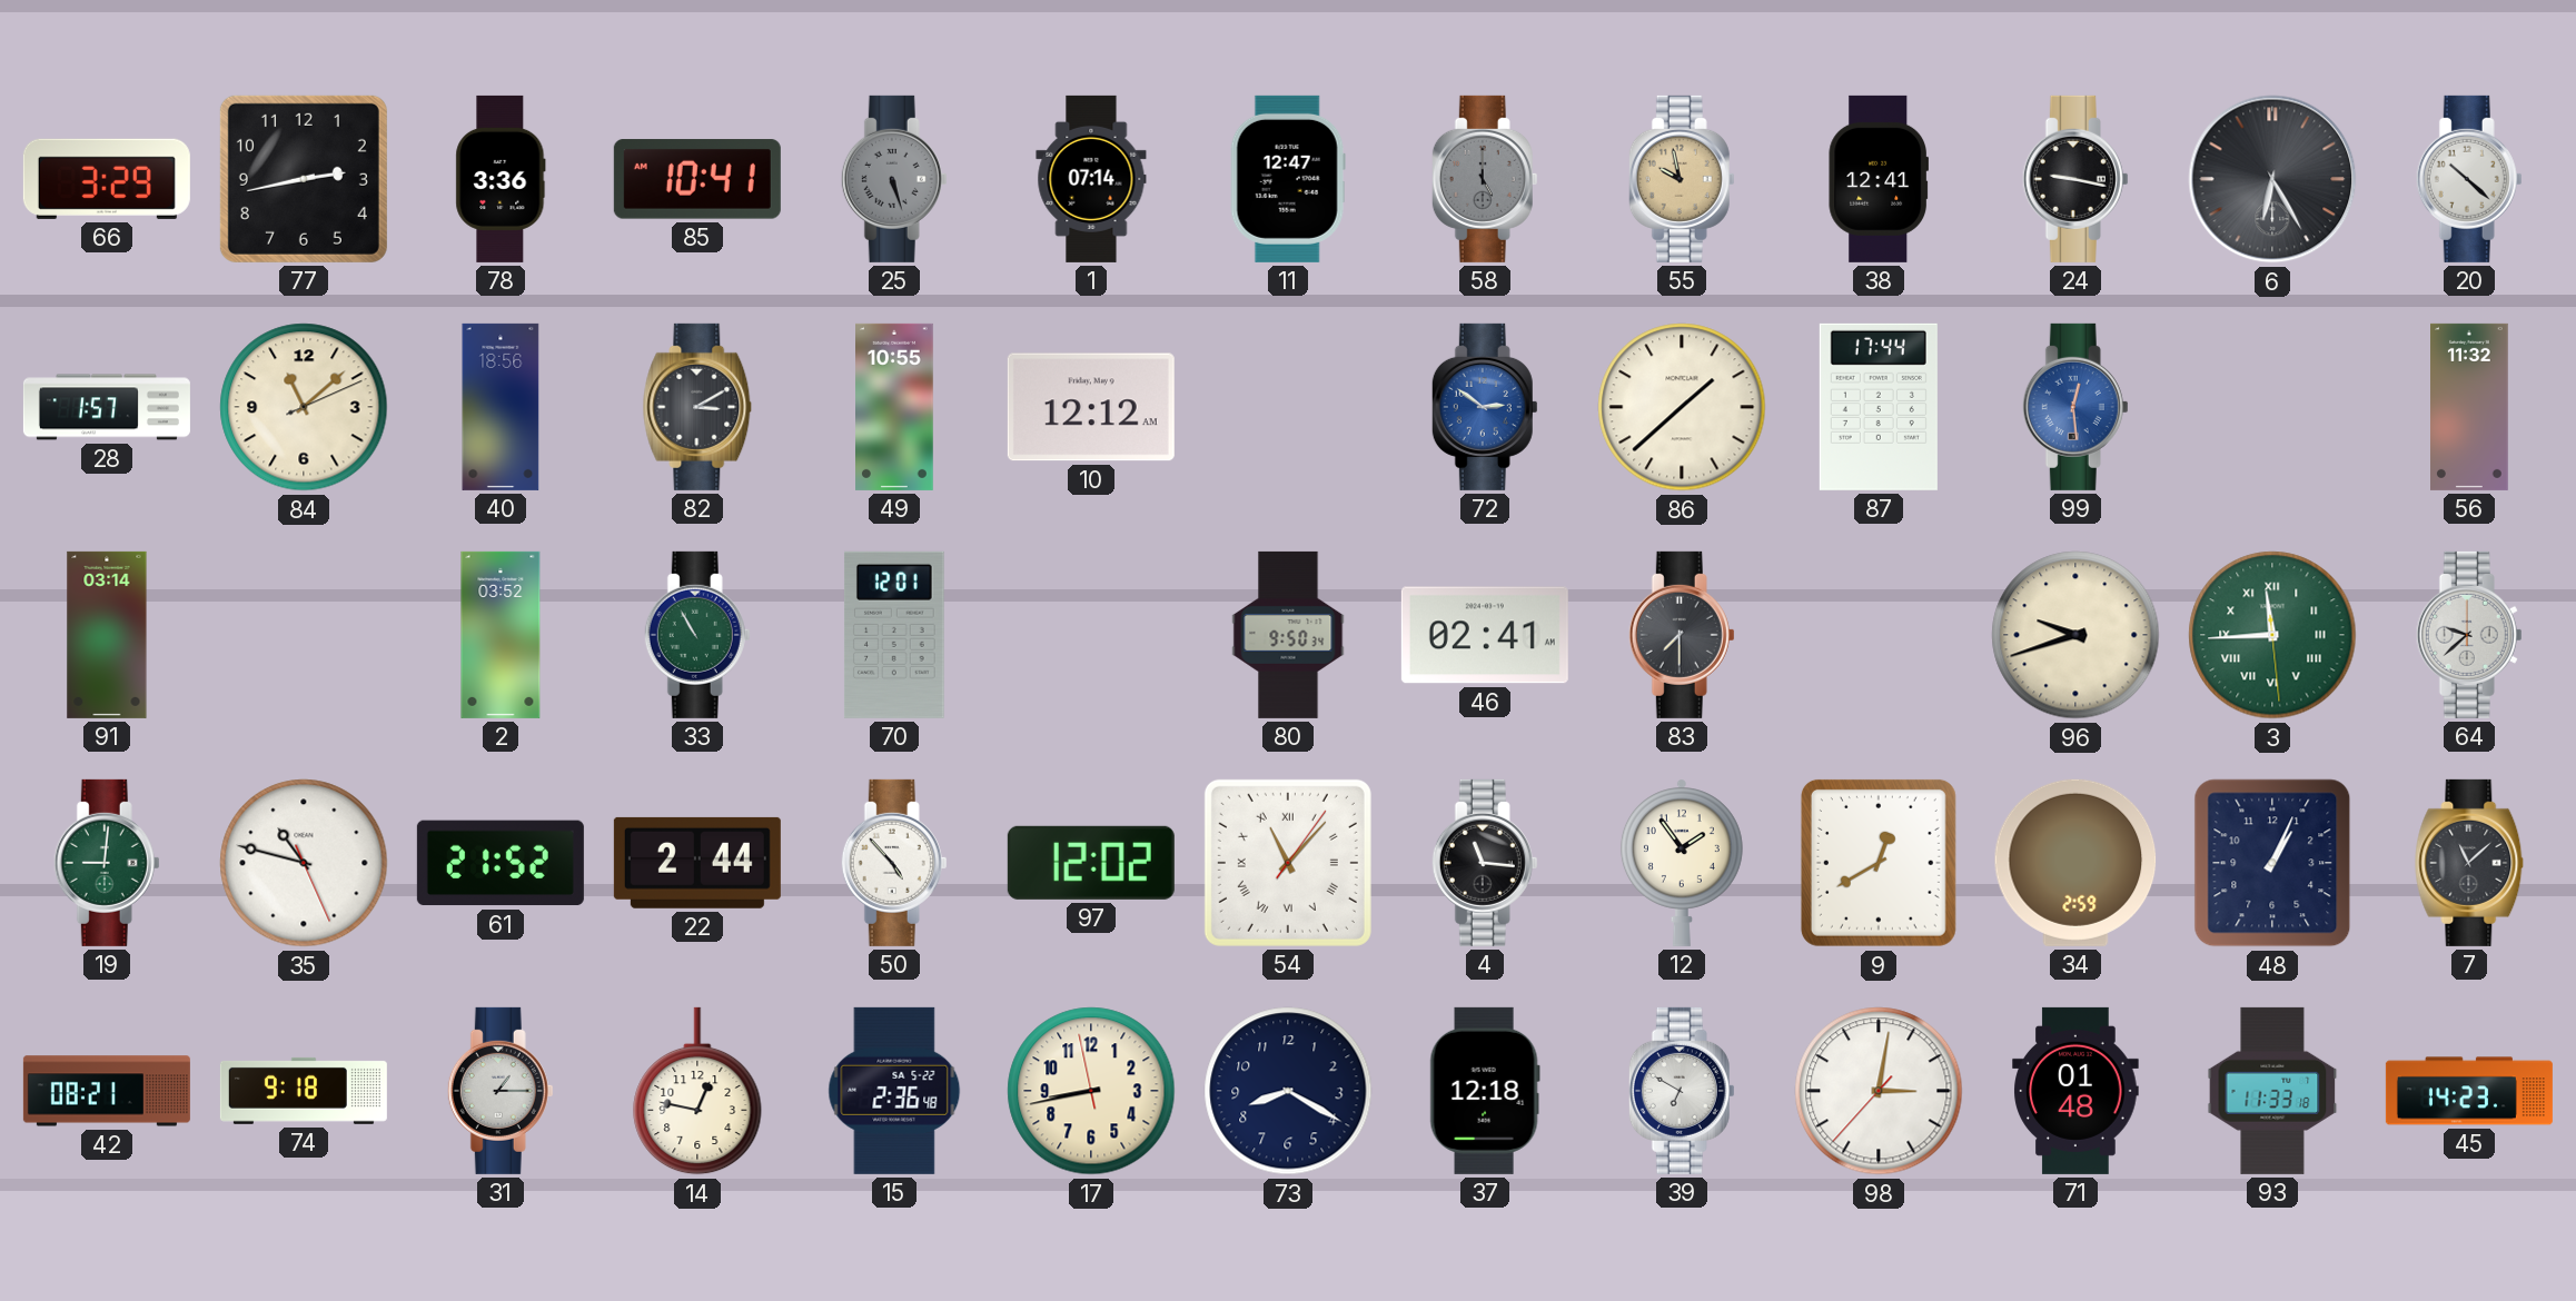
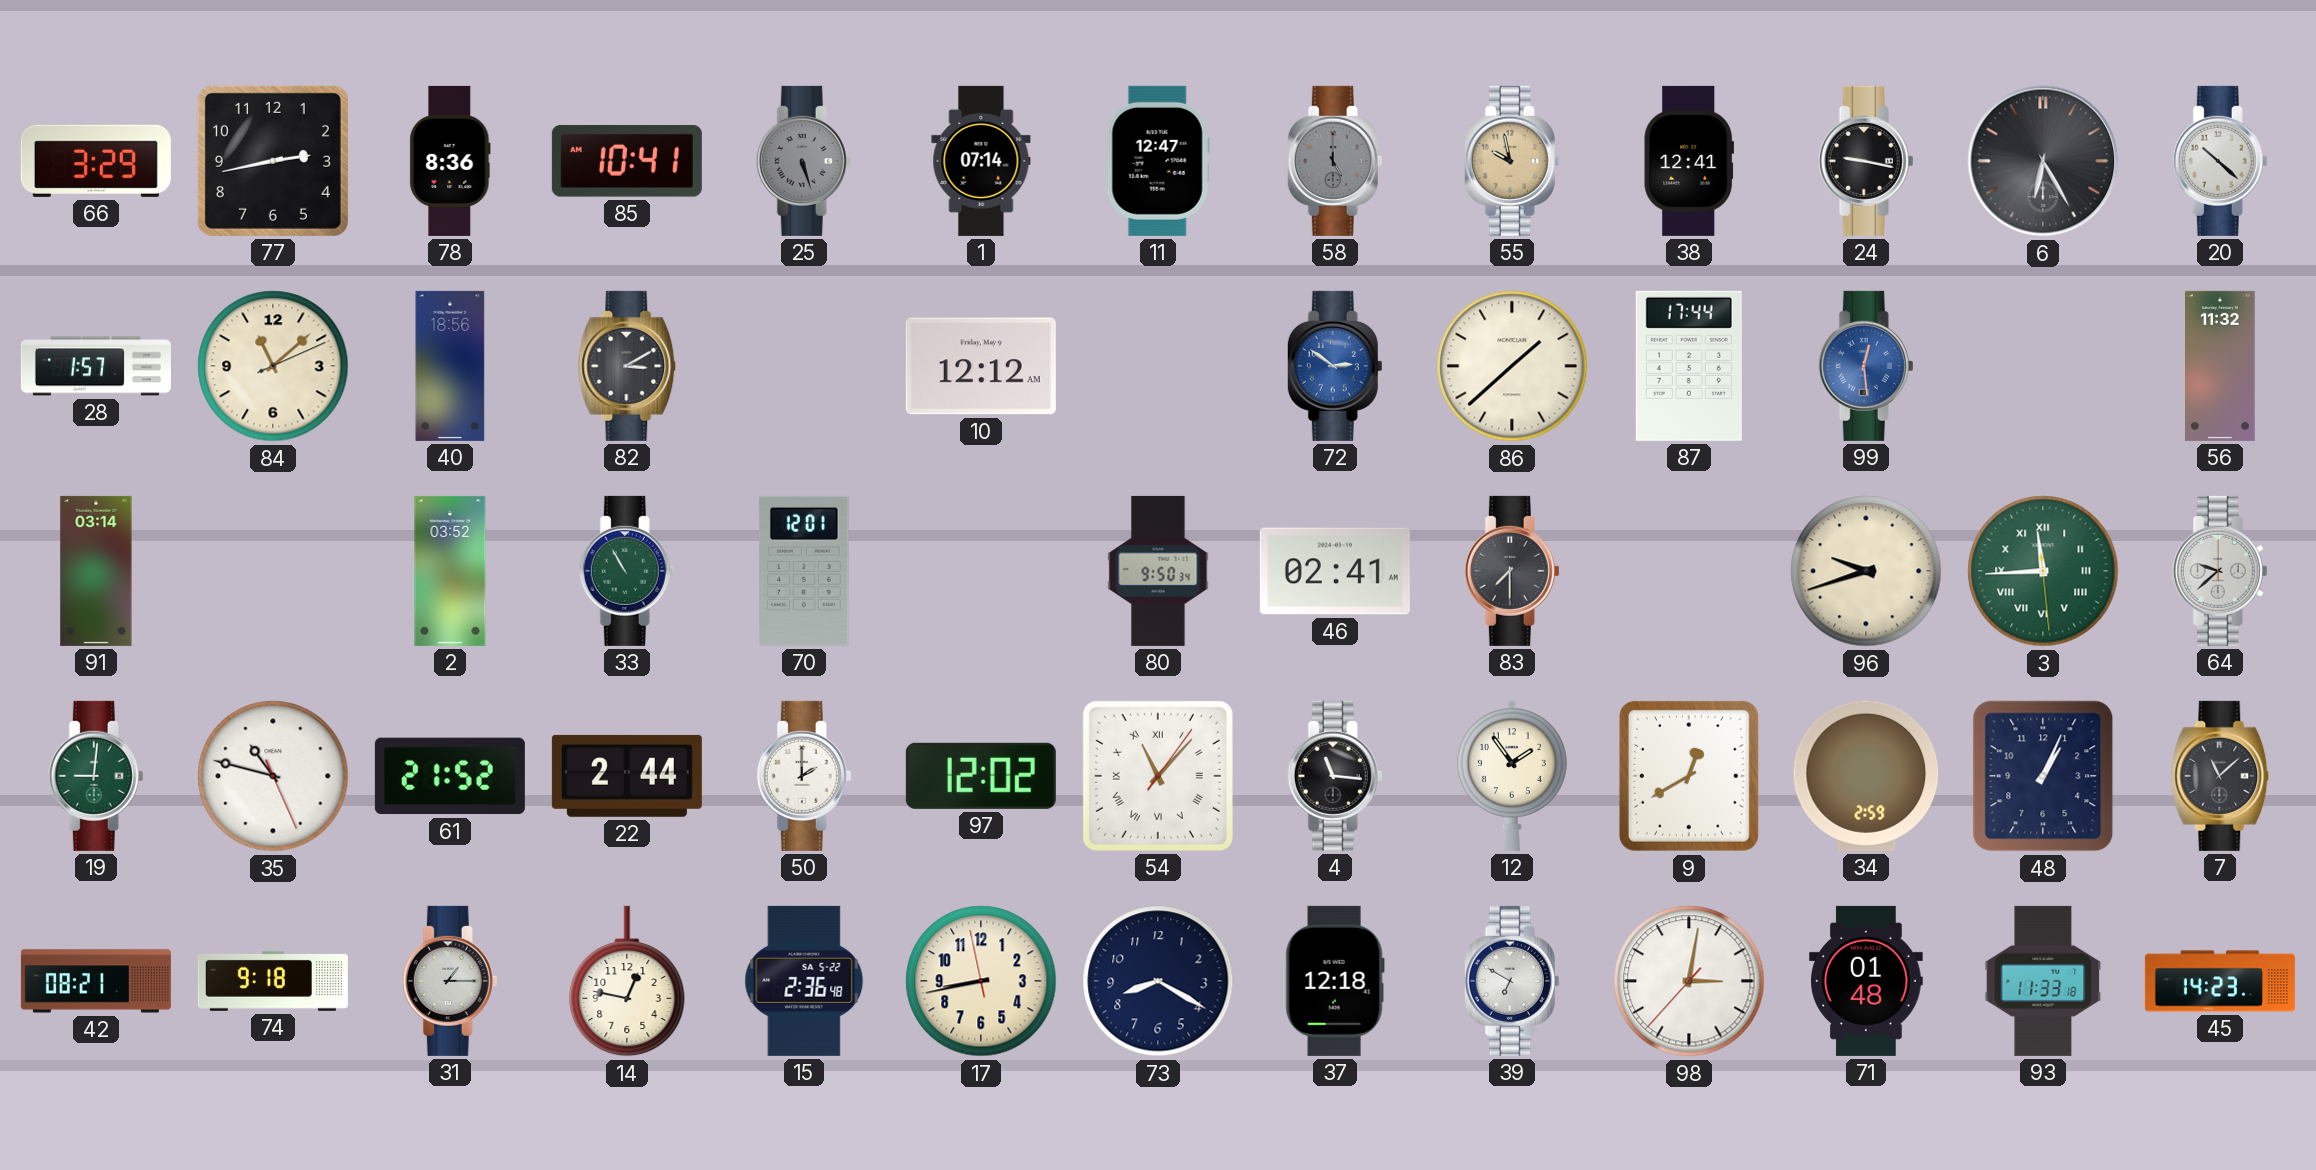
78: 3:36 -> 8:36
49: 10:55 -> none
50: 4:53 -> 2:00
